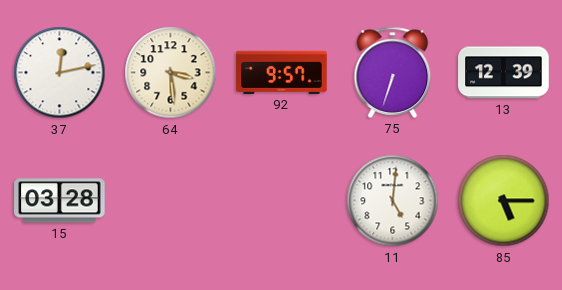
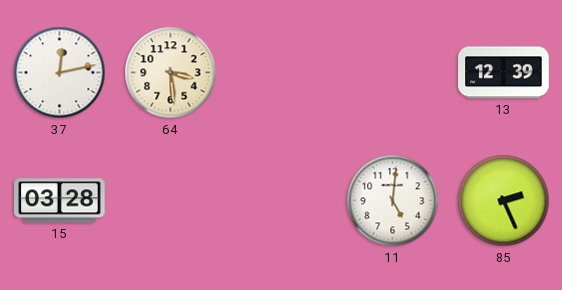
92: 9:57 -> none
75: 6:33 -> none
85: 5:15 -> 2:26
